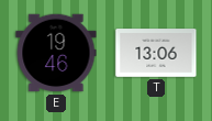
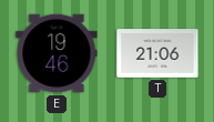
T: 13:06 -> 21:06
